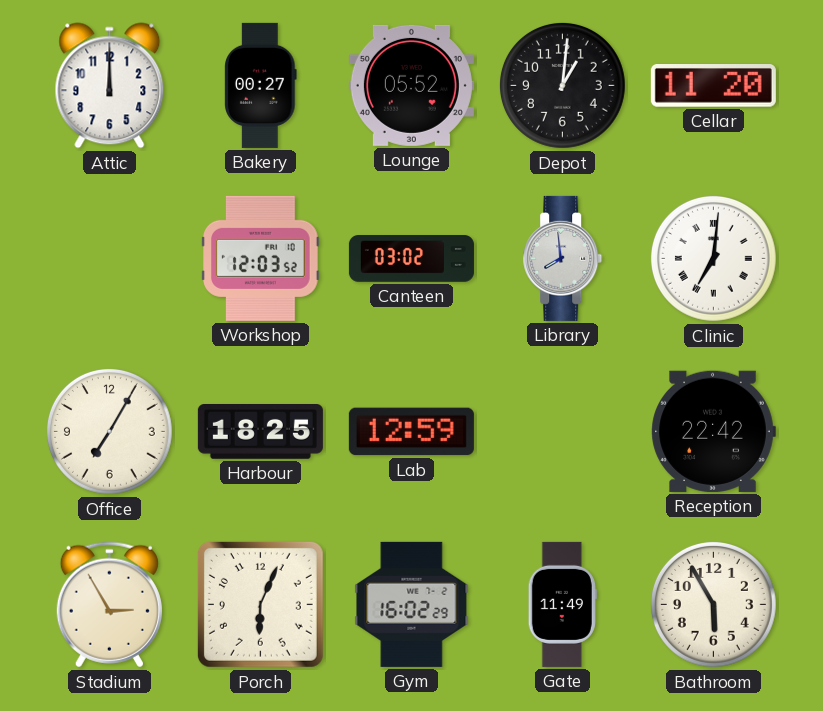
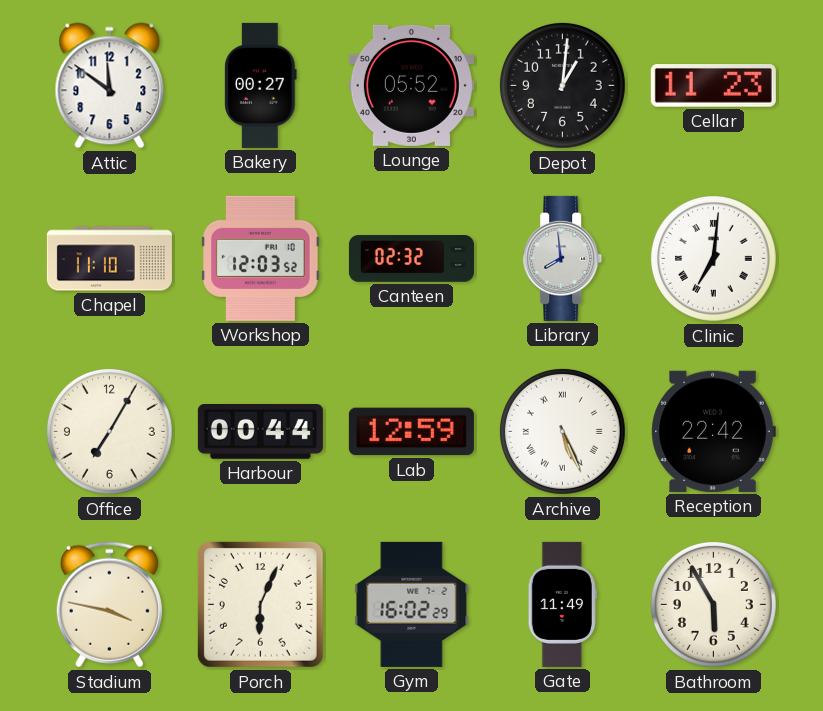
Attic: 12:00 -> 11:51
Cellar: 11:20 -> 11:23
Chapel: none -> 11:10
Canteen: 03:02 -> 02:32
Harbour: 18:25 -> 00:44
Archive: none -> 5:26
Stadium: 2:55 -> 3:47
